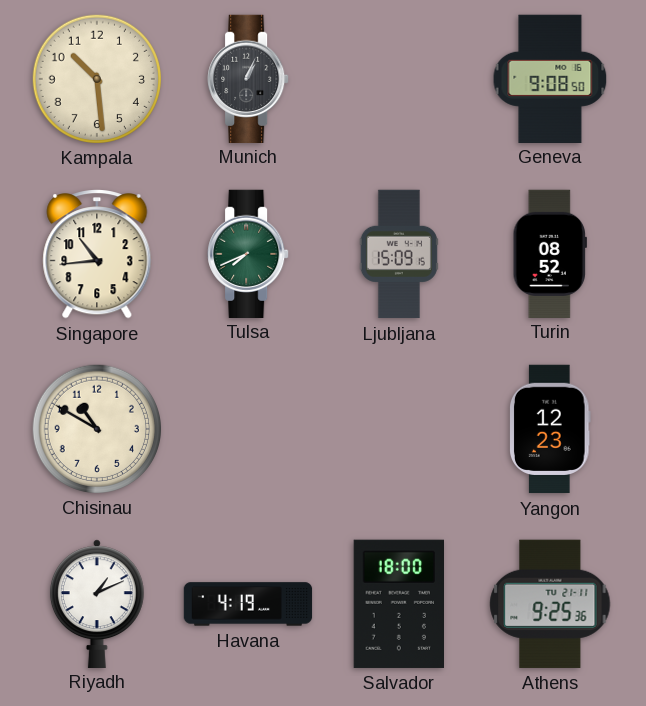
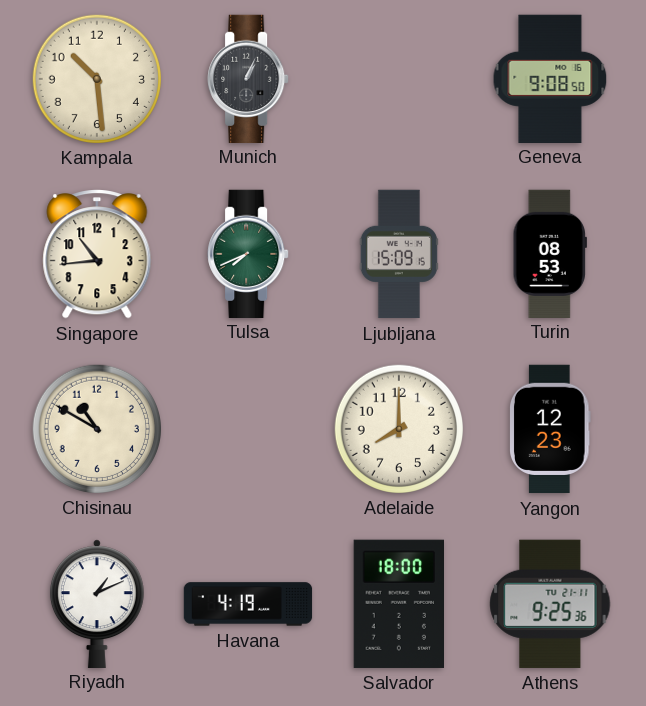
Turin: 08:52 -> 08:53
Adelaide: none -> 8:00
